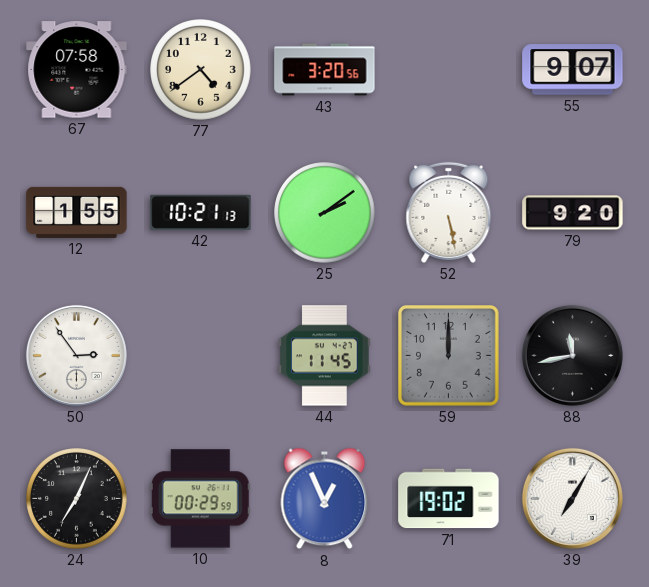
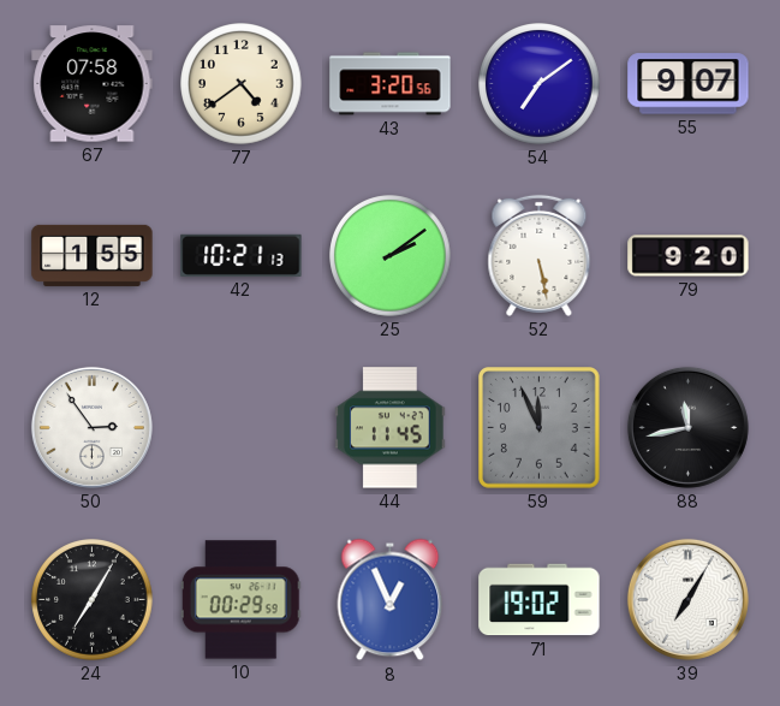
54: none -> 7:09
59: 12:00 -> 11:56
24: 7:04 -> 7:05
